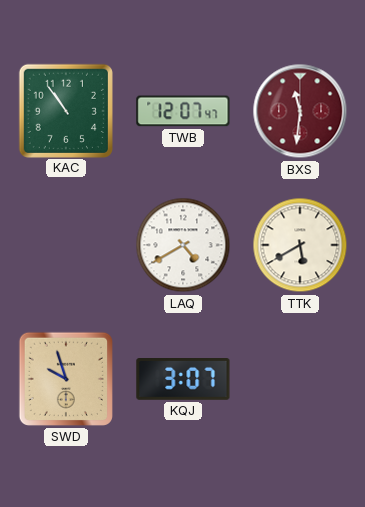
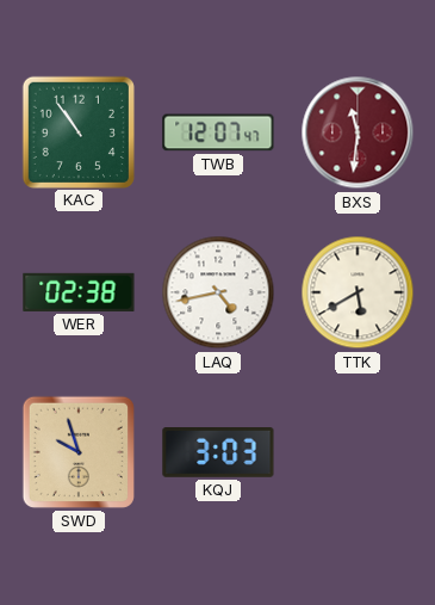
WER: none -> 02:38
LAQ: 4:40 -> 4:43
KQJ: 3:07 -> 3:03
